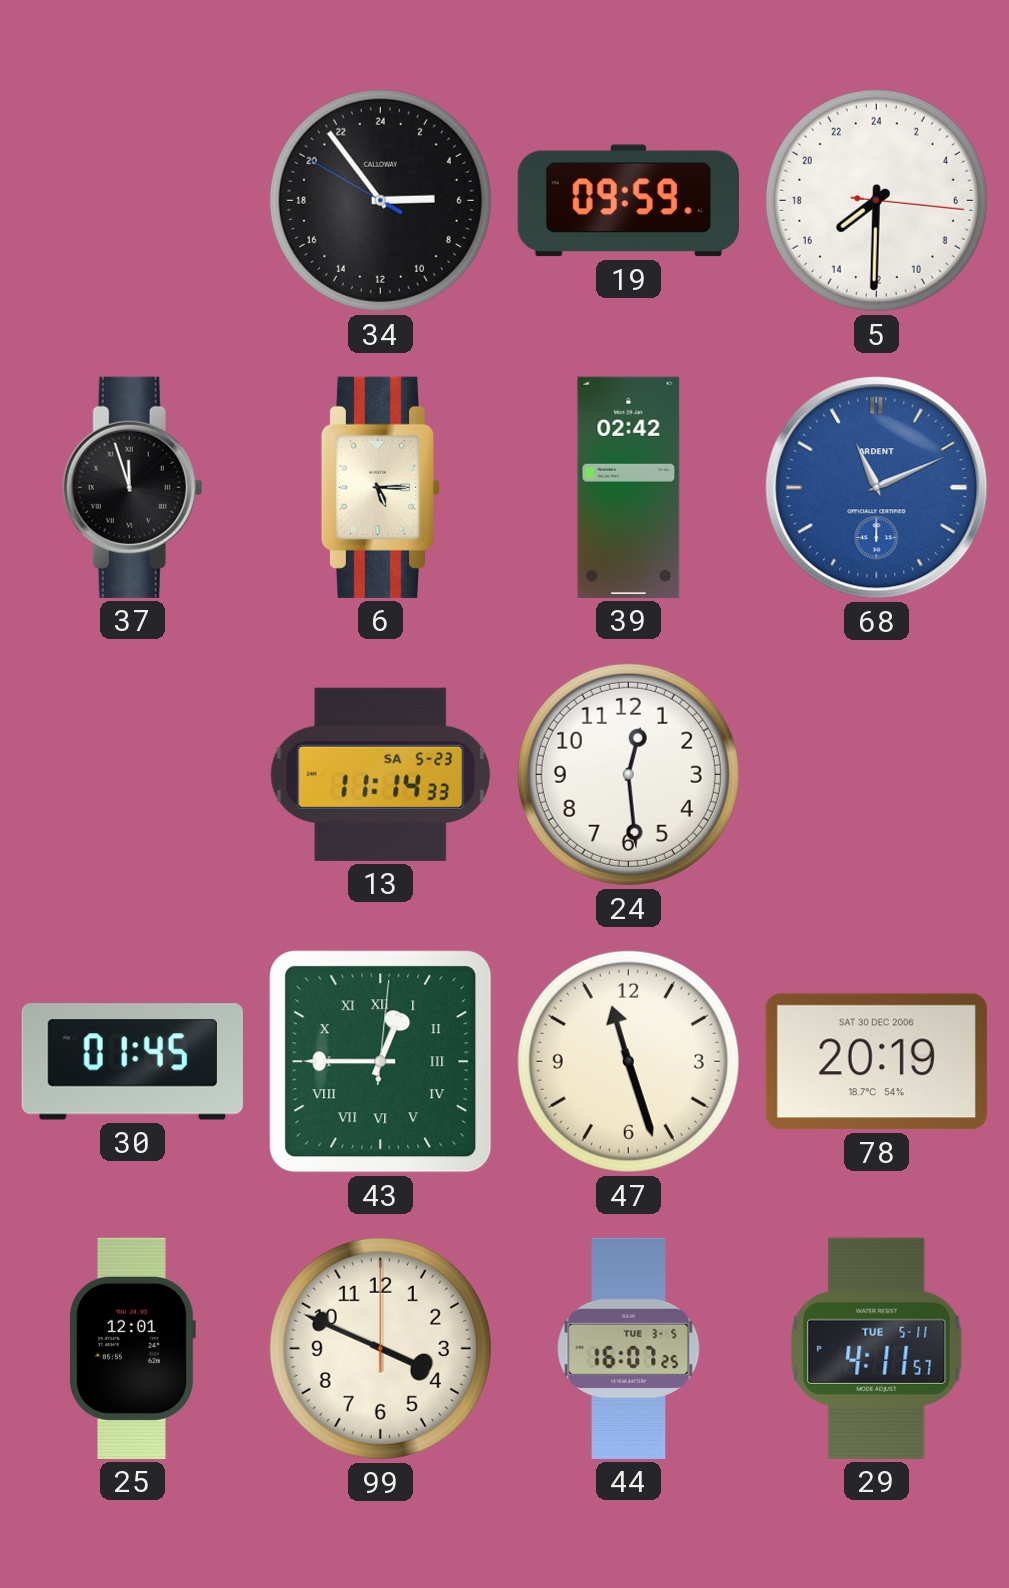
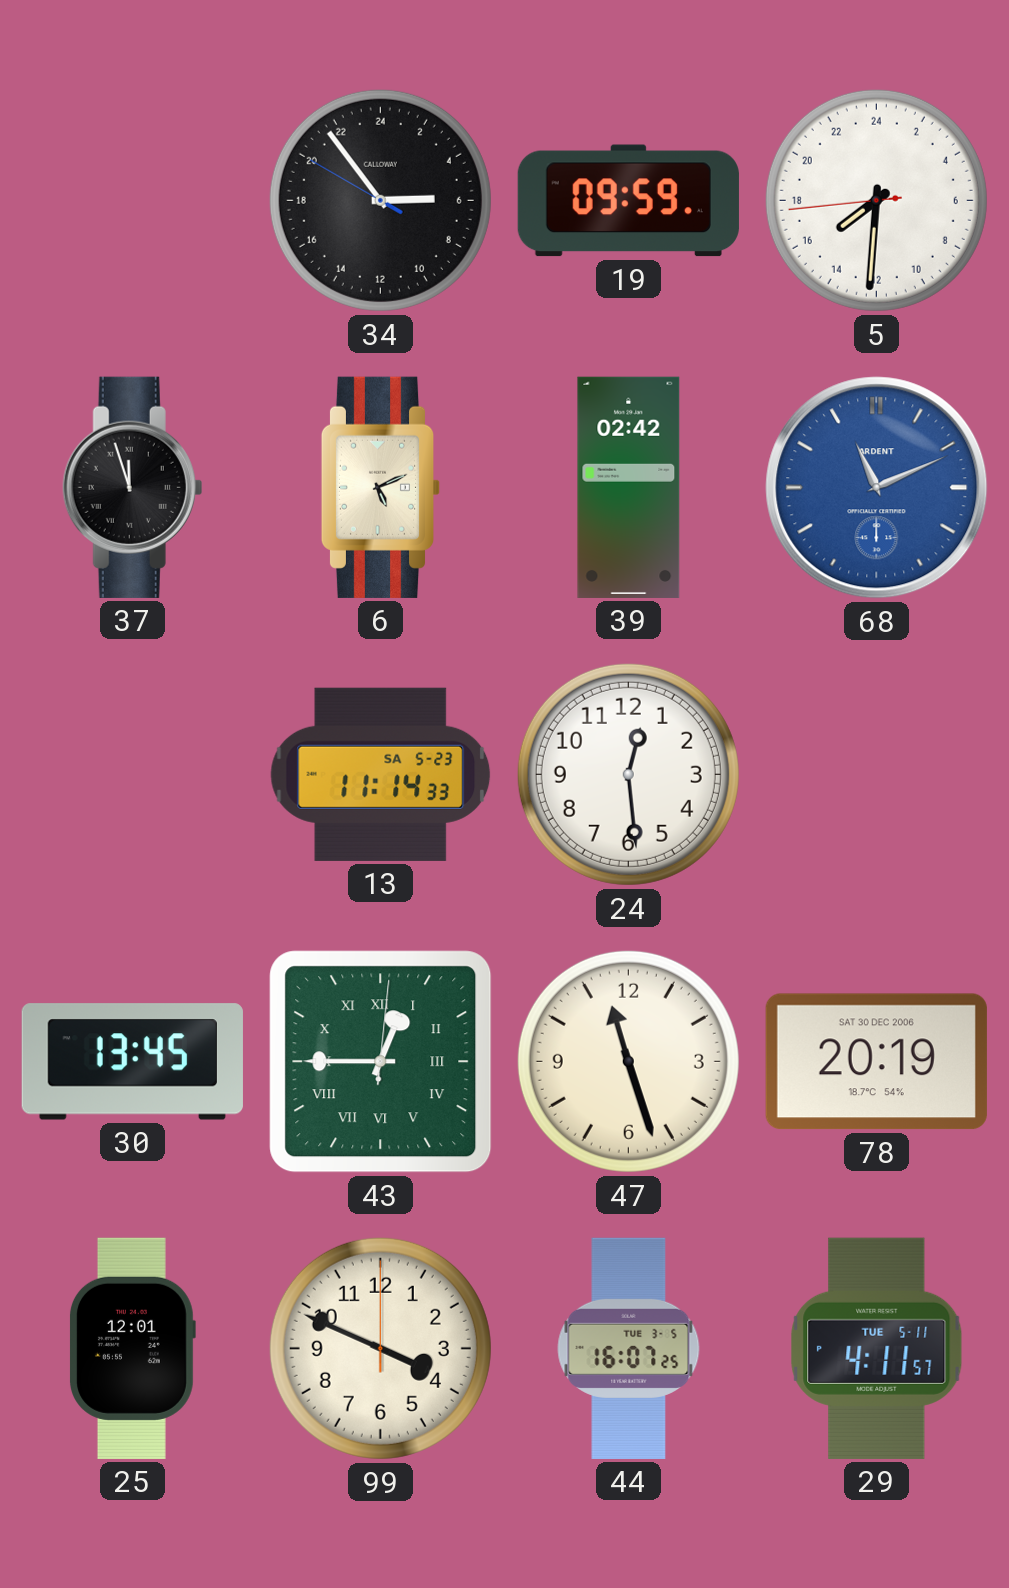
5: 15:30:16 -> 15:30:44
6: 5:15 -> 5:11
30: 01:45 -> 13:45
